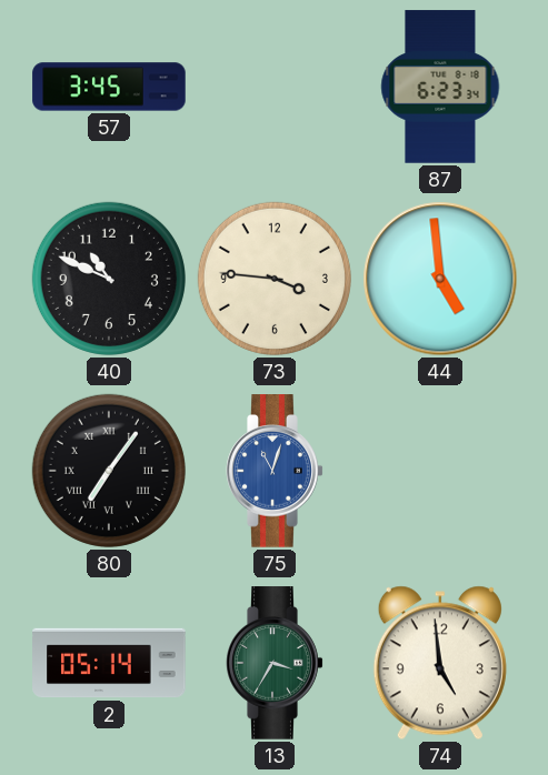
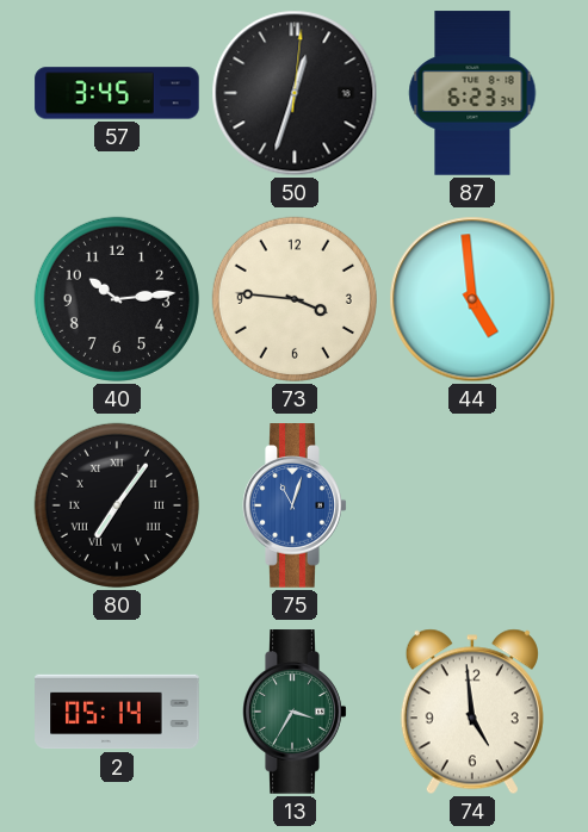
50: none -> 12:33
40: 10:49 -> 10:14
